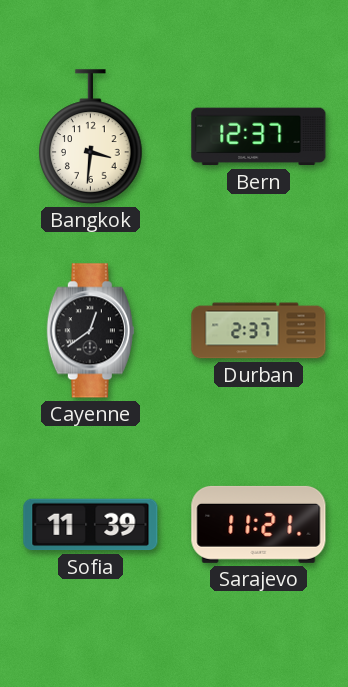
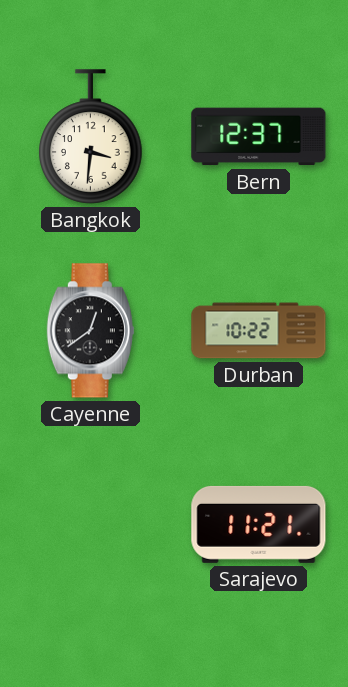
Durban: 2:37 -> 10:22
Sofia: 11:39 -> none
